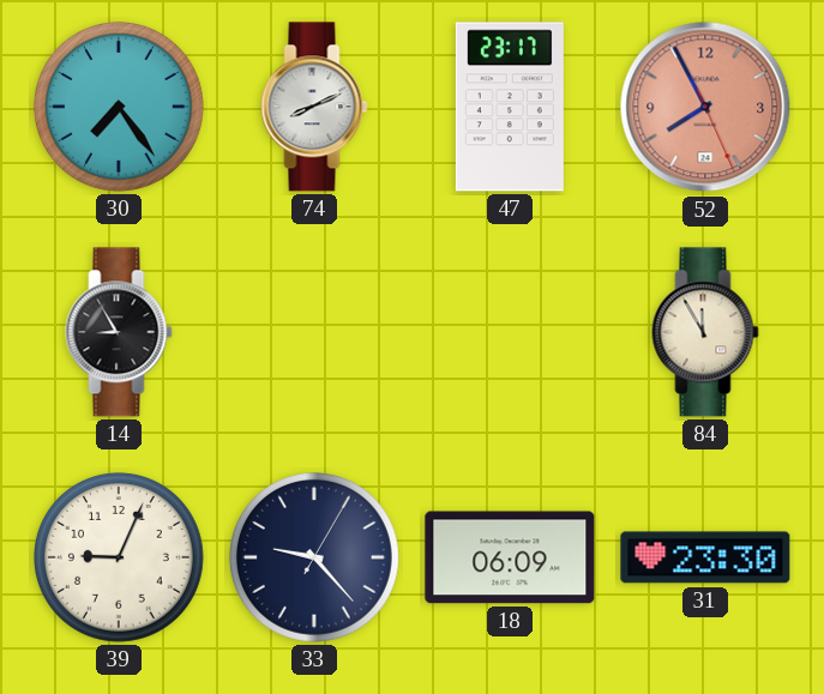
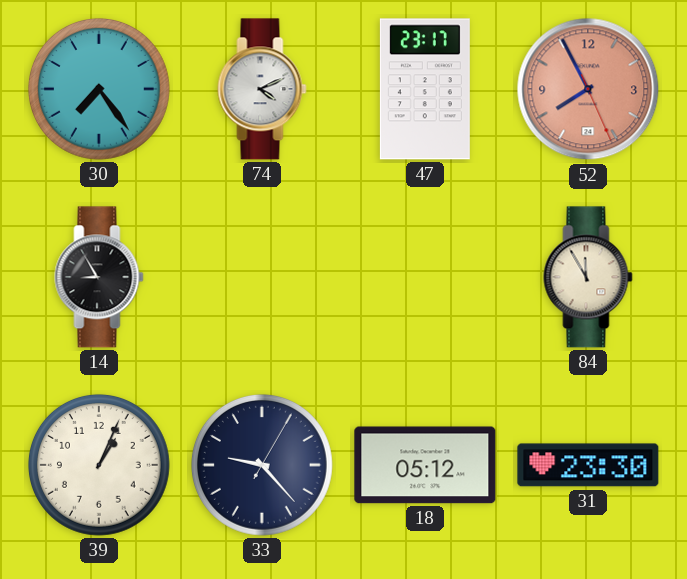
74: 8:11 -> 4:11
39: 9:04 -> 1:04
18: 06:09 -> 05:12
